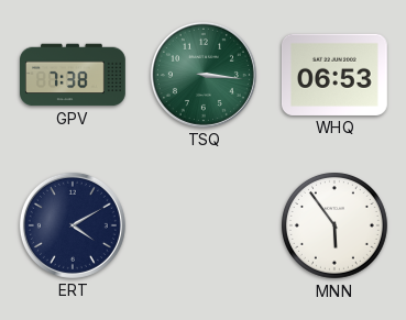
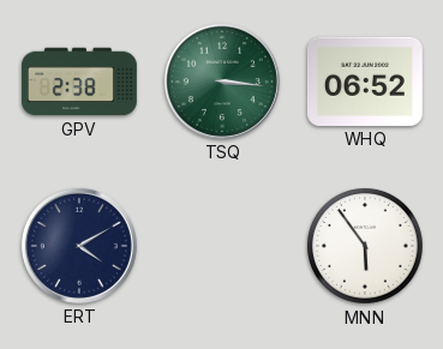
GPV: 7:38 -> 2:38
WHQ: 06:53 -> 06:52
